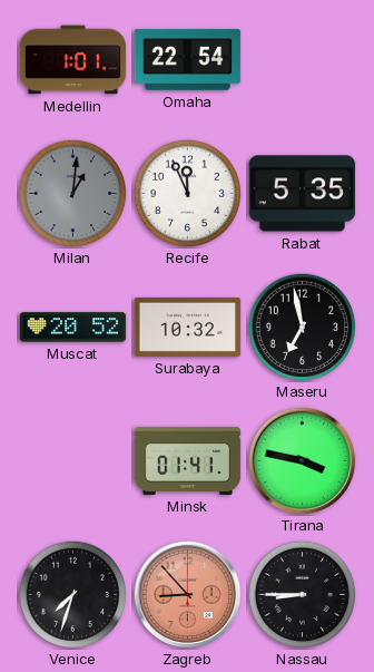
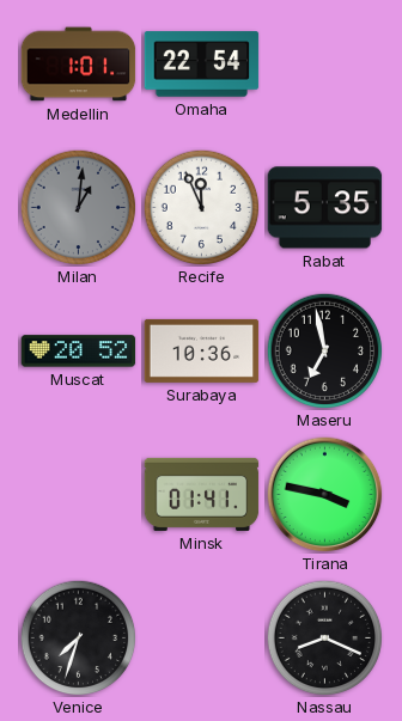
Surabaya: 10:32 -> 10:36
Zagreb: 8:53 -> none
Nassau: 8:45 -> 8:19
